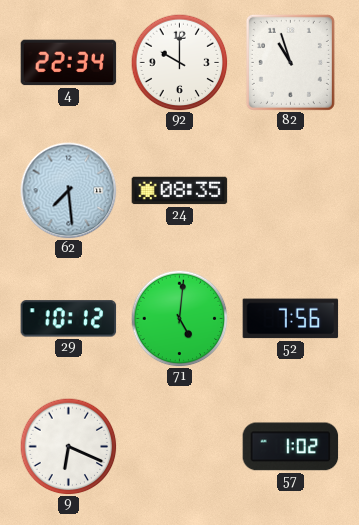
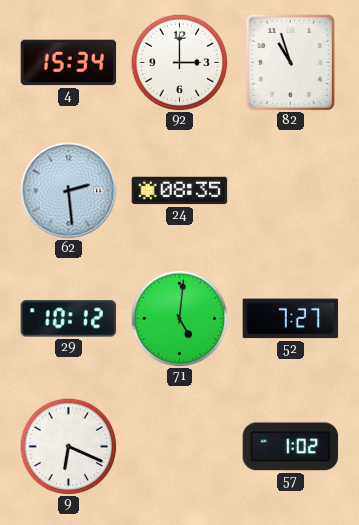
4: 22:34 -> 15:34
92: 10:00 -> 3:00
62: 7:29 -> 2:29
52: 7:56 -> 7:27
